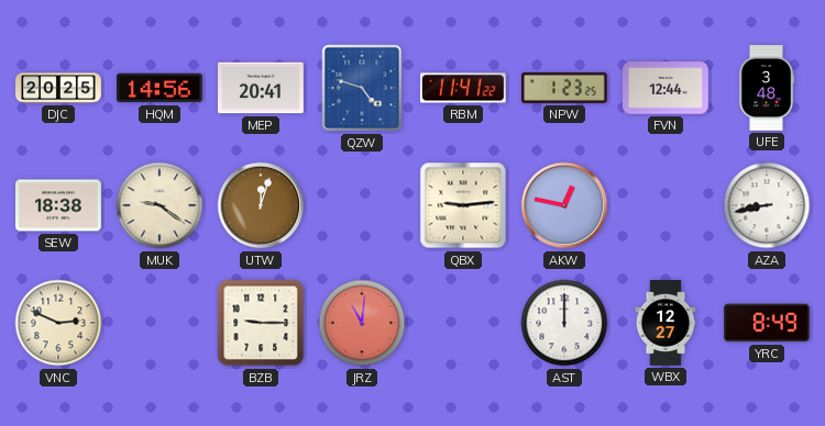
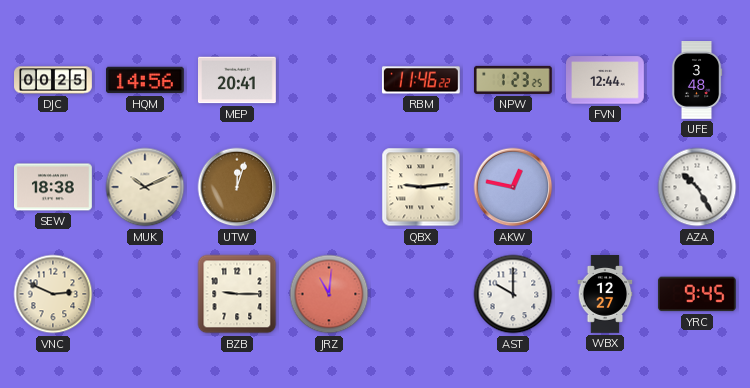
DJC: 20:25 -> 00:25
QZW: 4:48 -> none
RBM: 11:41 -> 11:46
MUK: 9:21 -> 10:11
AZA: 8:43 -> 10:25
AST: 12:00 -> 10:00
YRC: 8:49 -> 9:45
